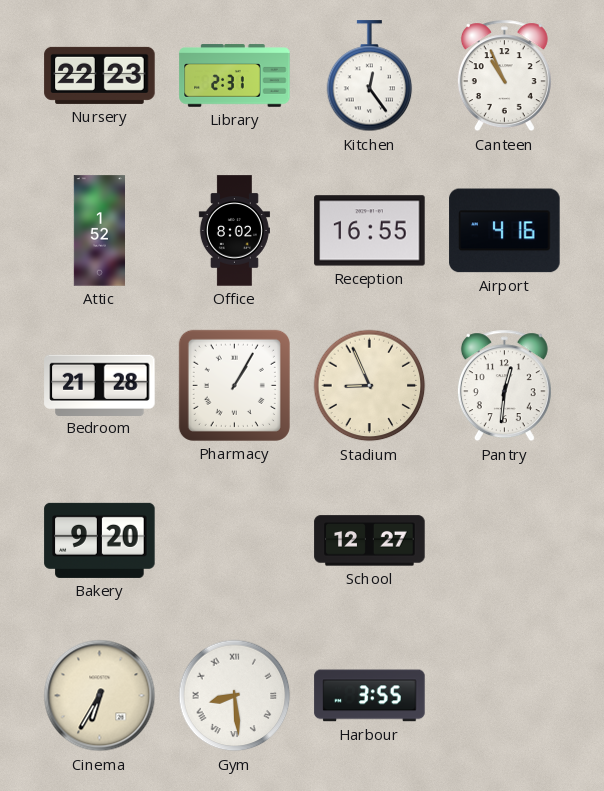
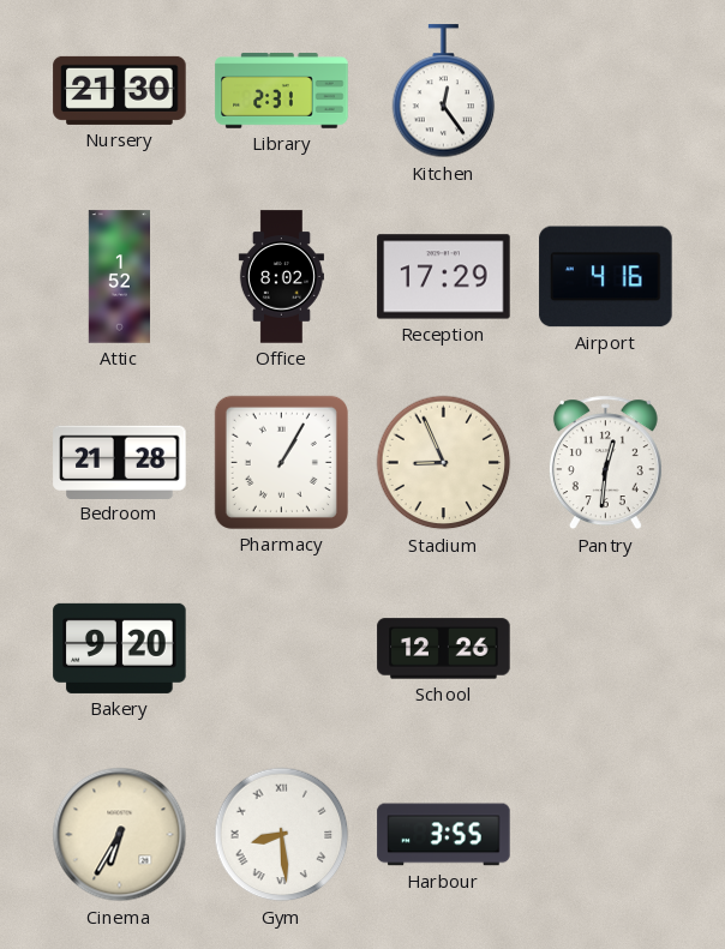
Nursery: 22:23 -> 21:30
Canteen: 10:56 -> none
Reception: 16:55 -> 17:29
School: 12:27 -> 12:26
